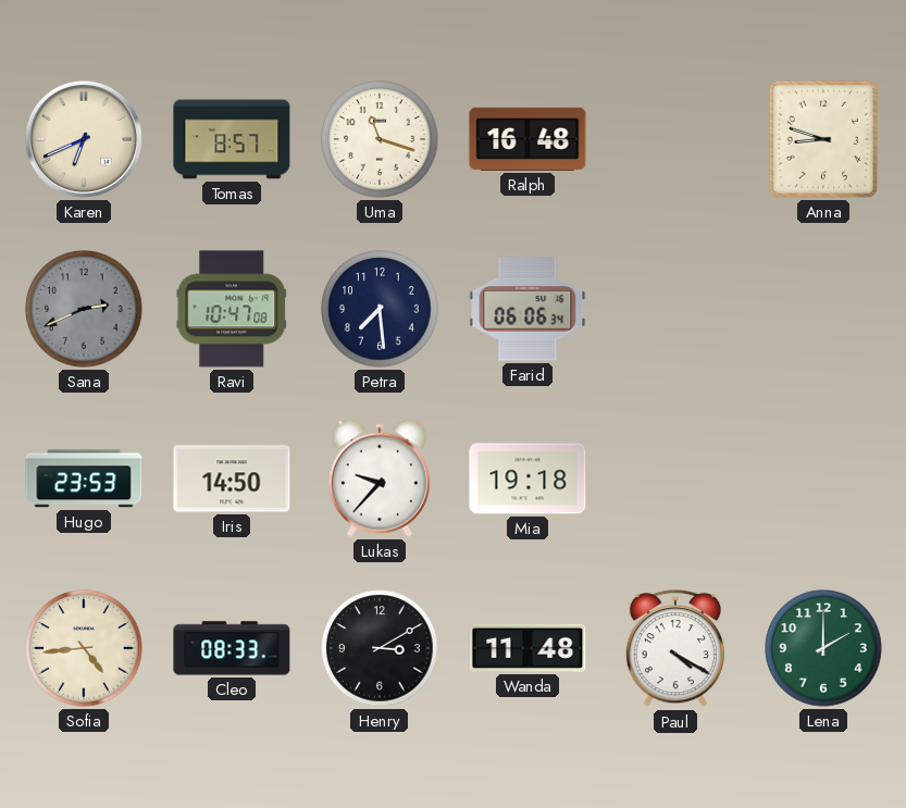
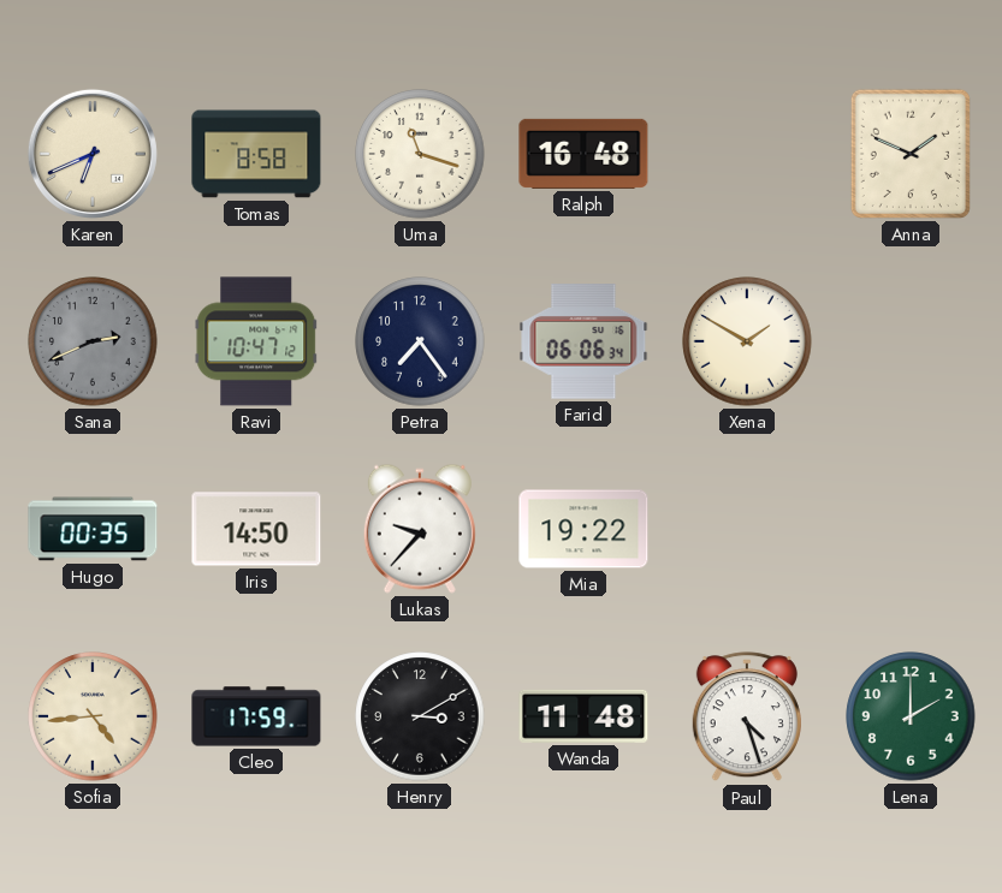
Tomas: 8:57 -> 8:58
Anna: 8:48 -> 1:49
Ravi: 10:47:08 -> 10:47:12
Petra: 7:29 -> 7:24
Xena: none -> 1:50
Hugo: 23:53 -> 00:35
Mia: 19:18 -> 19:22
Cleo: 08:33 -> 17:59
Paul: 4:20 -> 4:27
